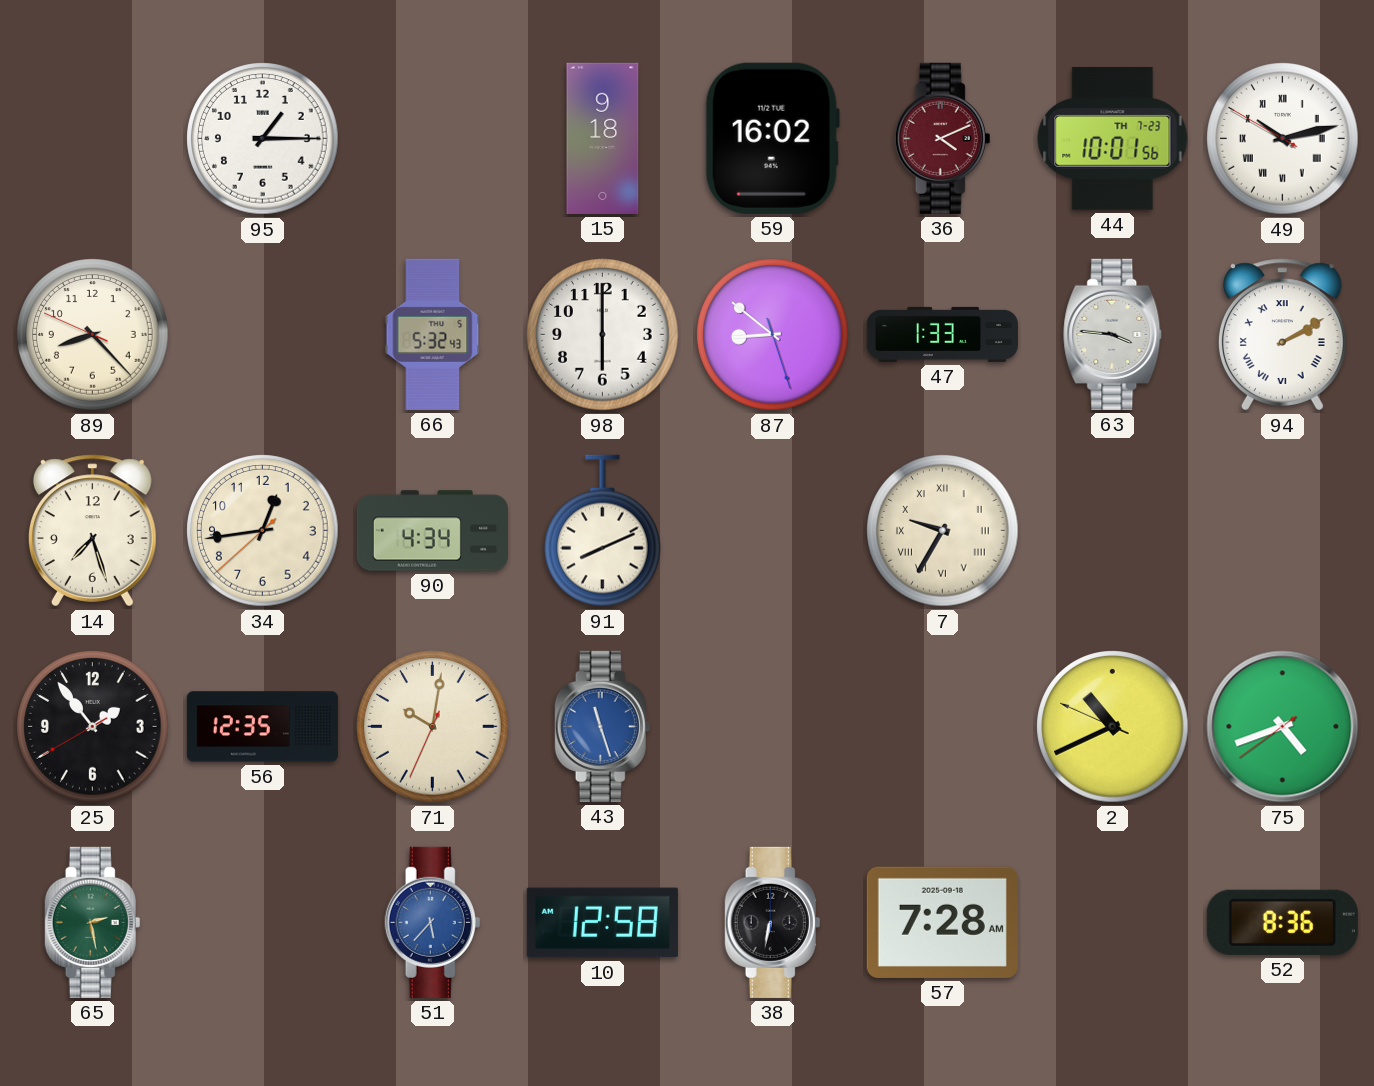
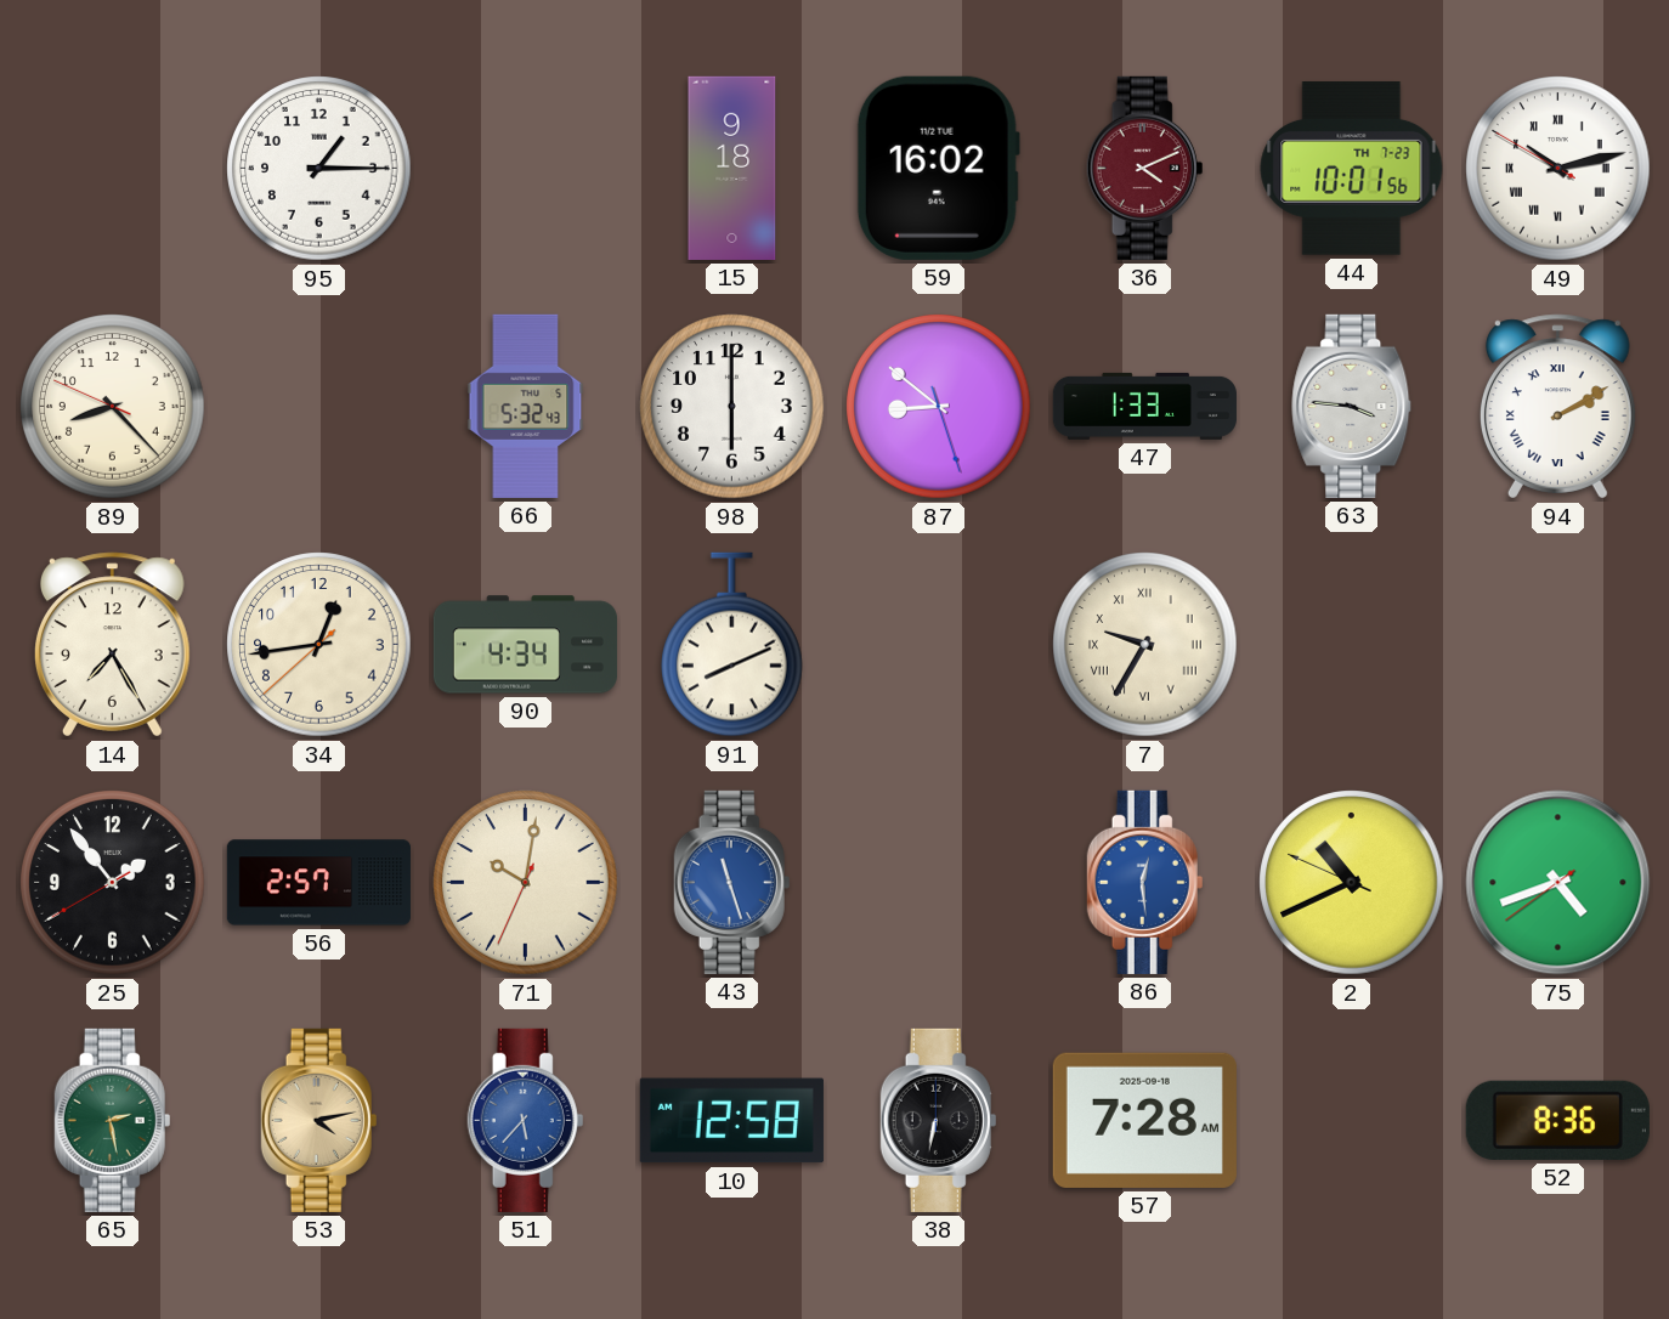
14: 7:27 -> 7:25
56: 12:35 -> 2:57
86: none -> 12:29
53: none -> 4:13
